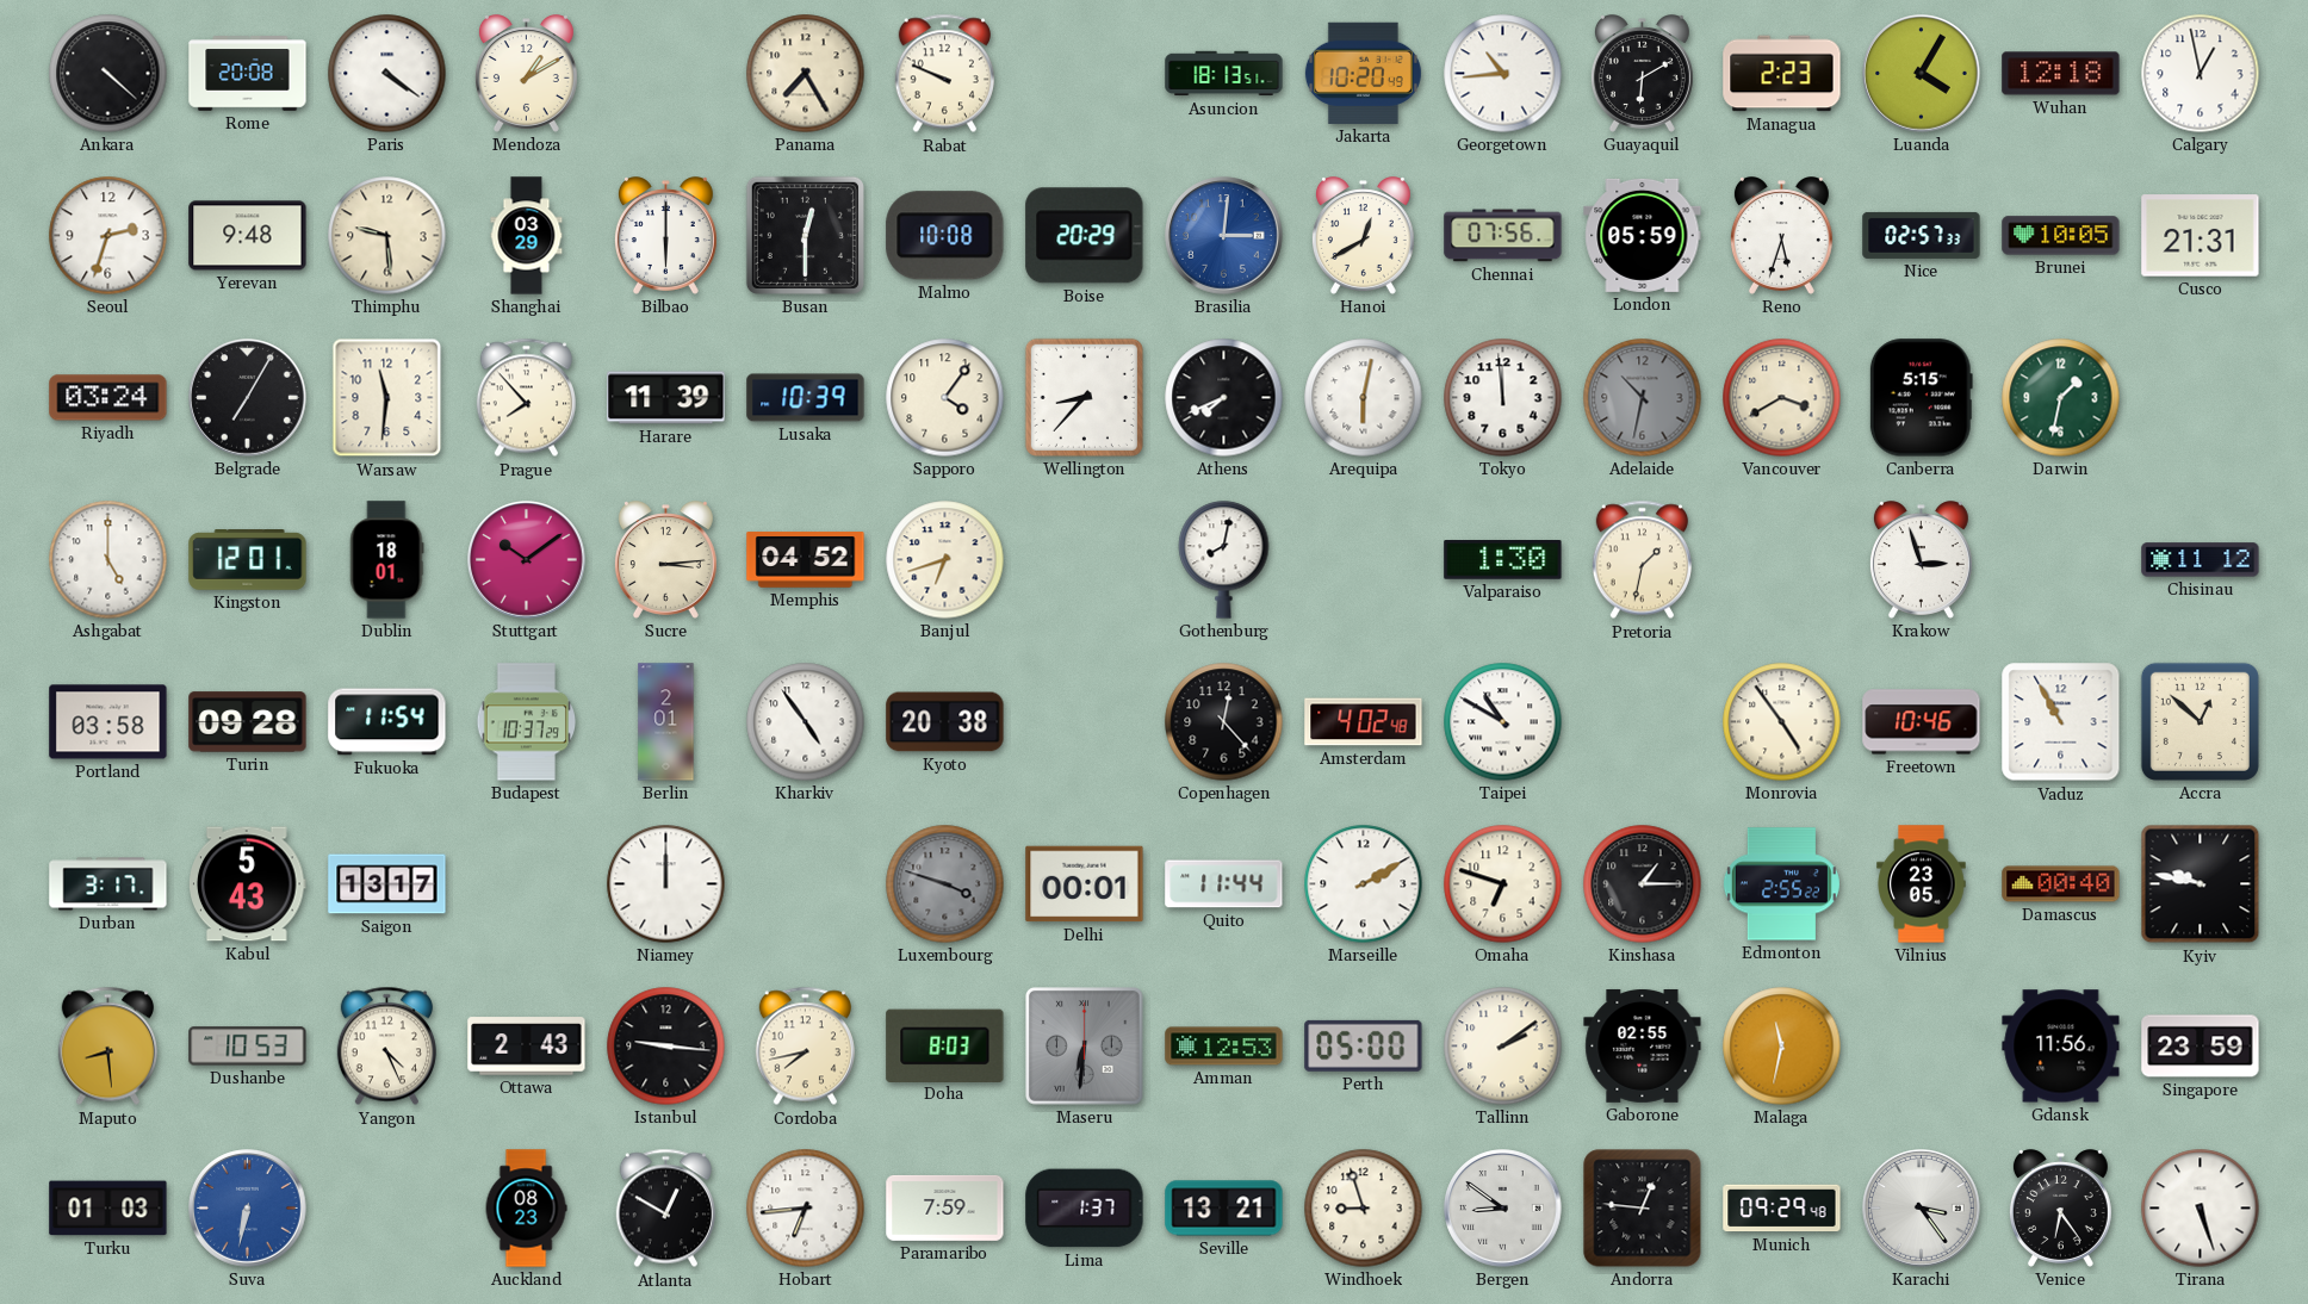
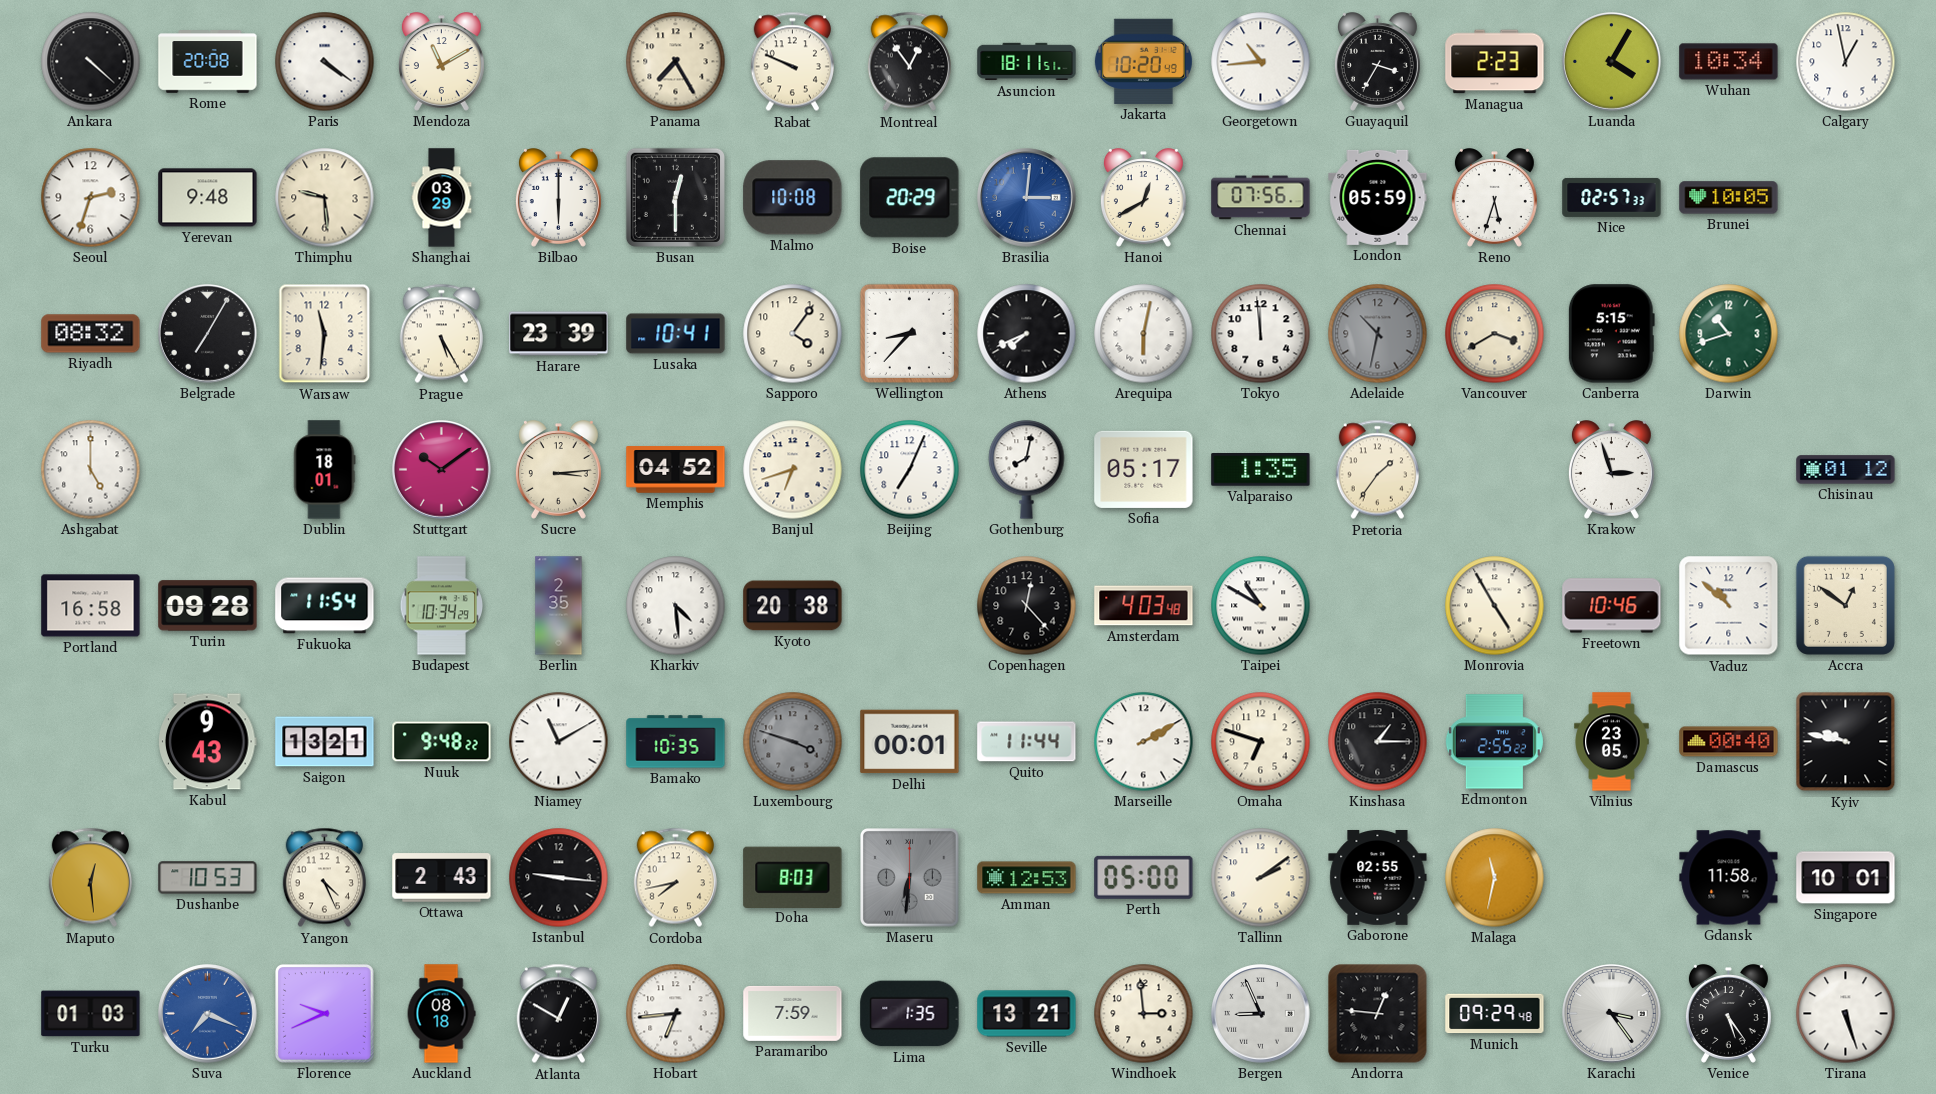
Mendoza: 1:10 -> 11:10
Montreal: none -> 12:54
Asuncion: 18:13 -> 18:11
Guayaquil: 6:10 -> 3:35
Wuhan: 12:18 -> 10:34
Cusco: 21:31 -> none
Riyadh: 03:24 -> 08:32
Prague: 7:53 -> 5:25
Harare: 11:39 -> 23:39
Lusaka: 10:39 -> 10:41
Darwin: 1:32 -> 10:42
Kingston: 12:01 -> none
Beijing: none -> 7:04
Sofia: none -> 05:17
Valparaiso: 1:30 -> 1:35
Pretoria: 1:32 -> 1:36
Chisinau: 11:12 -> 01:12
Portland: 03:58 -> 16:58
Budapest: 10:37 -> 10:34
Berlin: 2:01 -> 2:35
Kharkiv: 4:54 -> 4:29
Amsterdam: 4:02 -> 4:03
Monrovia: 4:54 -> 4:55
Vaduz: 10:55 -> 10:52
Accra: 12:52 -> 12:51
Durban: 3:17 -> none
Kabul: 5:43 -> 9:43
Saigon: 13:17 -> 13:21
Nuuk: none -> 9:48
Niamey: 12:00 -> 11:10
Bamako: none -> 10:35
Maputo: 8:29 -> 12:29
Gdansk: 11:56 -> 11:58
Singapore: 23:59 -> 10:01
Suva: 6:32 -> 7:19
Florence: none -> 9:41
Auckland: 08:23 -> 08:18
Lima: 1:37 -> 1:35
Windhoek: 8:57 -> 2:59
Bergen: 8:51 -> 8:56
Venice: 6:24 -> 5:24
